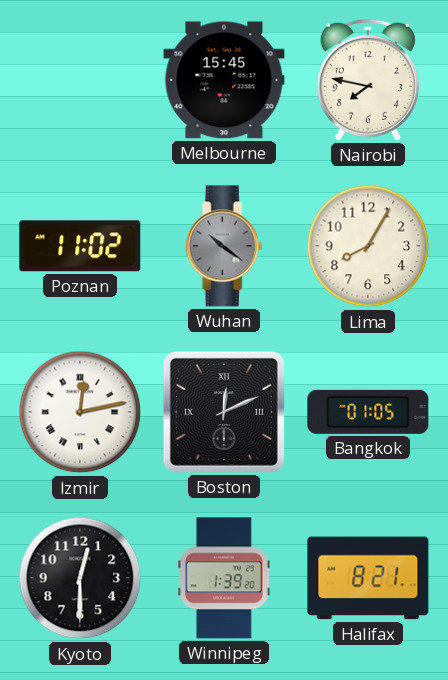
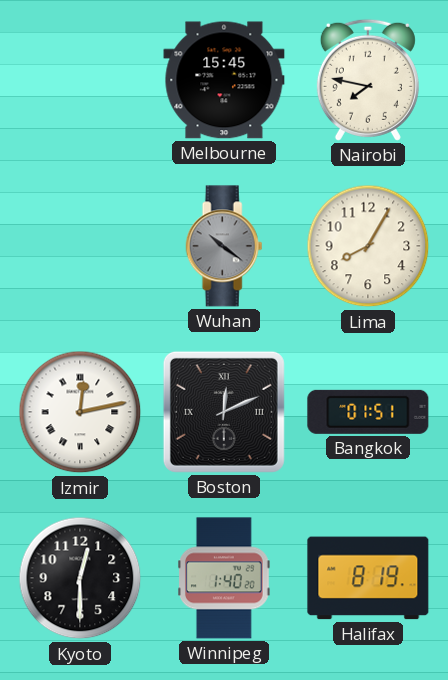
Poznan: 11:02 -> none
Bangkok: 01:05 -> 01:51
Winnipeg: 1:39 -> 1:40
Halifax: 8:21 -> 8:19
